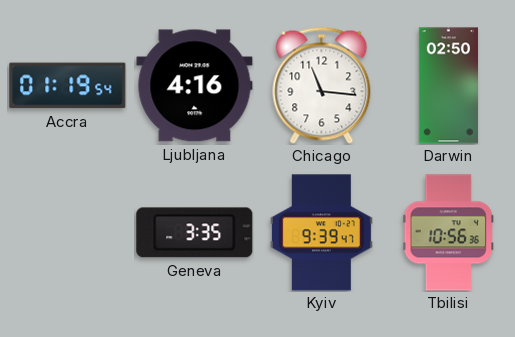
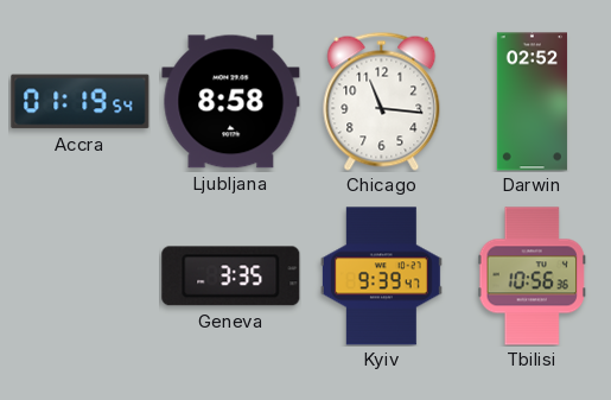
Ljubljana: 4:16 -> 8:58
Darwin: 02:50 -> 02:52
